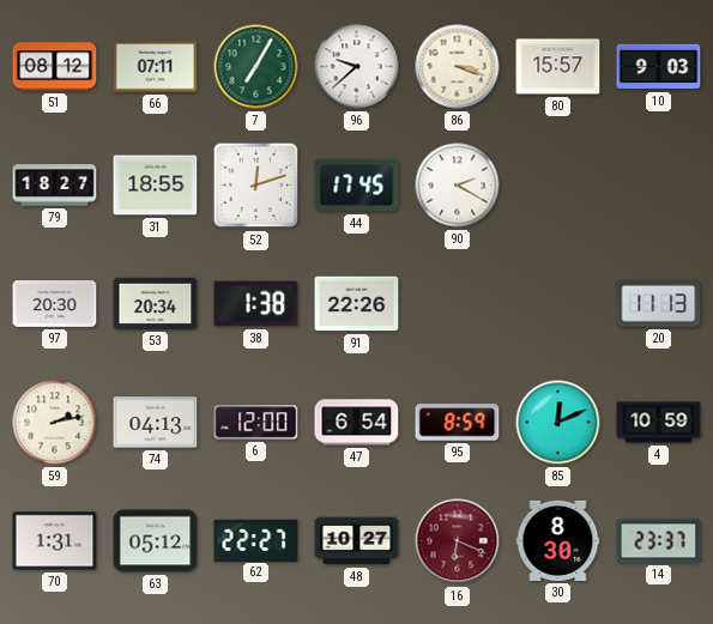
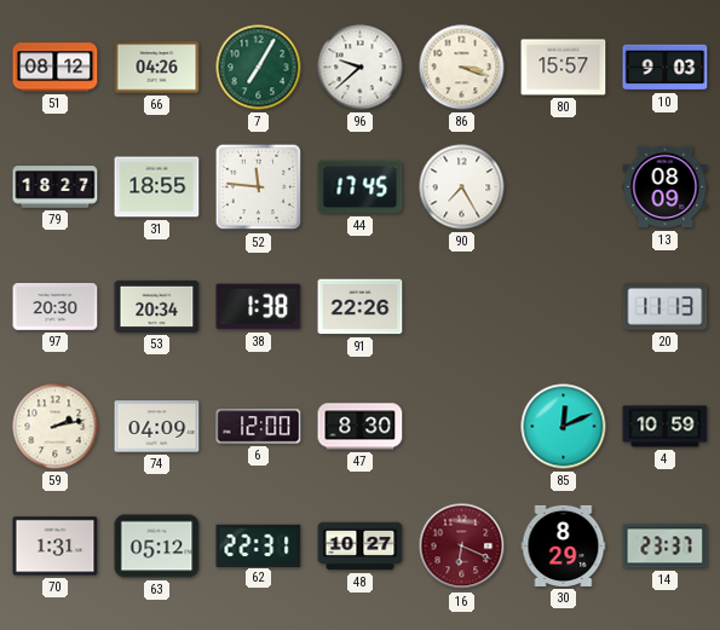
66: 07:11 -> 04:26
52: 12:12 -> 11:46
90: 2:20 -> 7:25
13: none -> 08:09
74: 04:13 -> 04:09
47: 6:54 -> 8:30
95: 8:59 -> none
62: 22:27 -> 22:31
30: 8:30 -> 8:29
